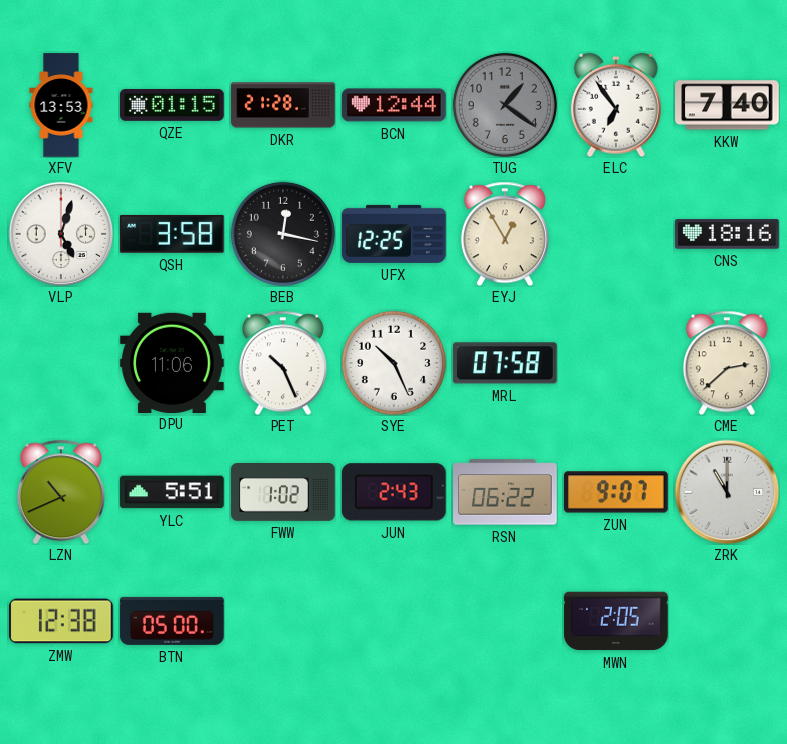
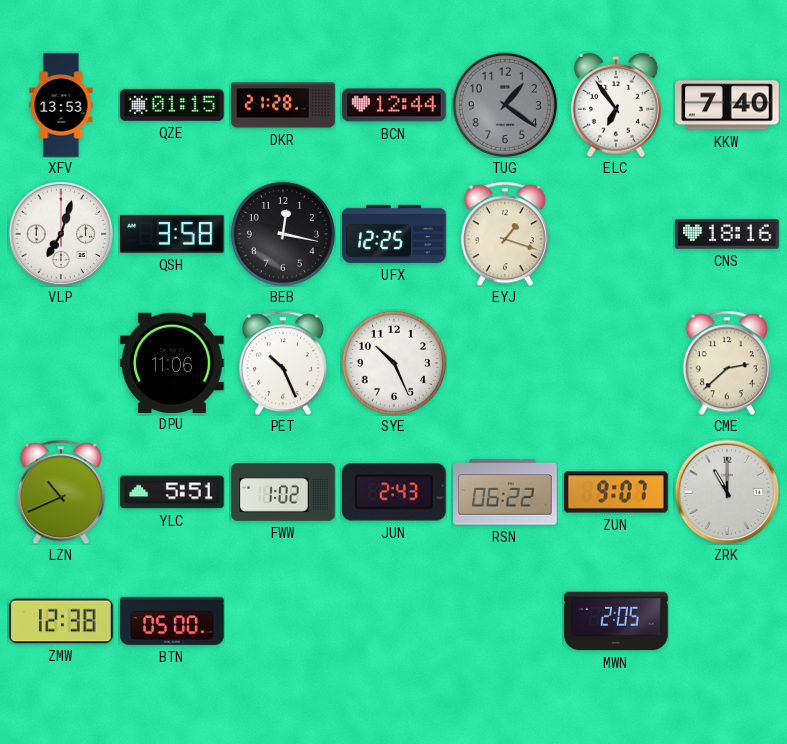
VLP: 5:03 -> 7:03
EYJ: 12:55 -> 1:18
MRL: 07:58 -> none
